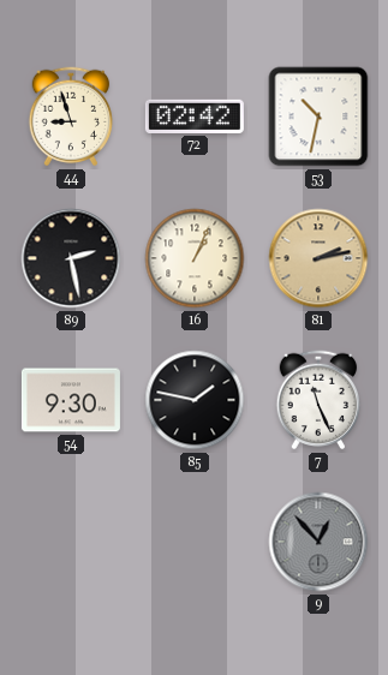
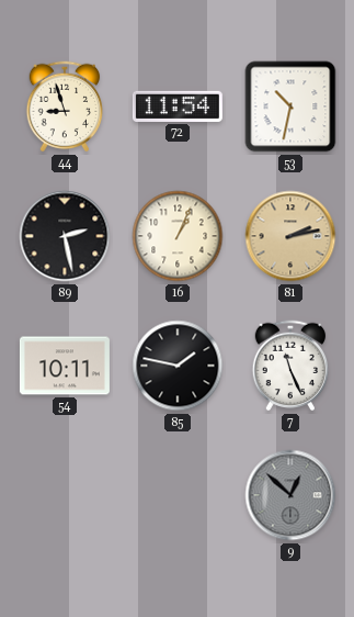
72: 02:42 -> 11:54
54: 9:30 -> 10:11
9: 12:53 -> 12:52
